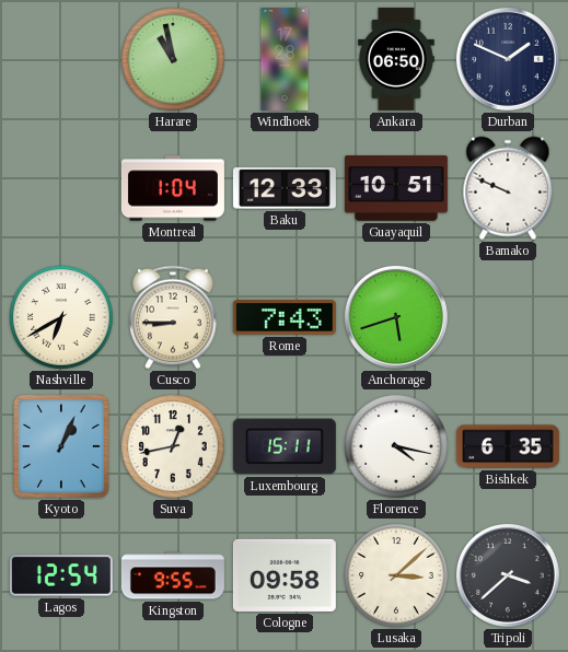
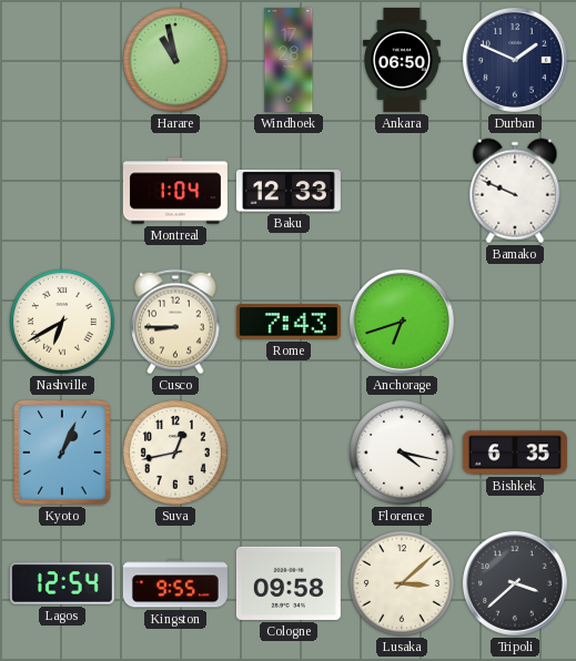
Guayaquil: 10:51 -> none
Anchorage: 5:42 -> 6:42
Luxembourg: 15:11 -> none
